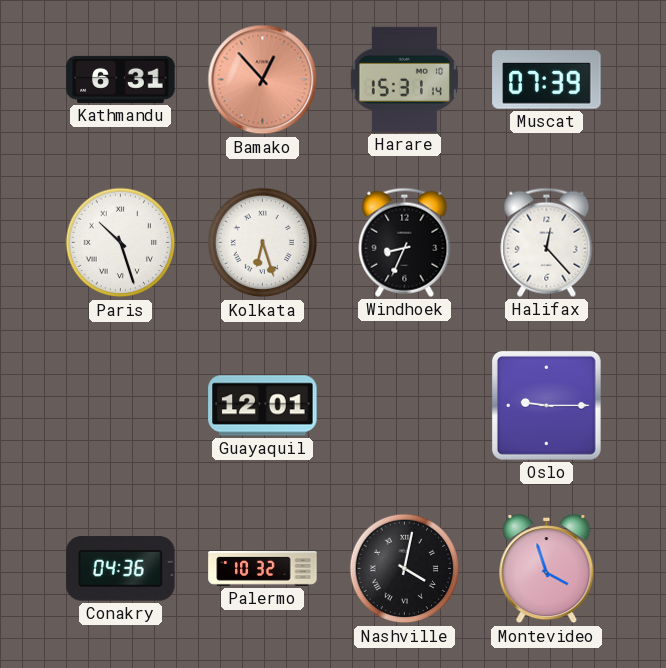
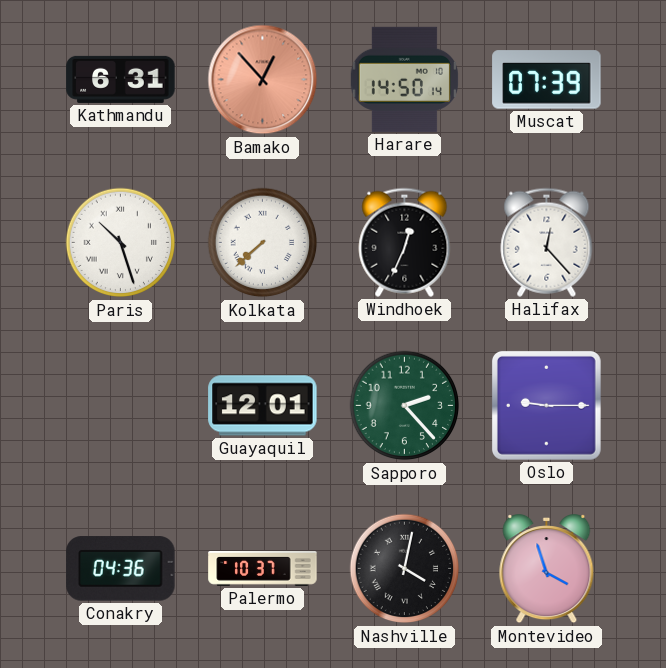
Harare: 15:31 -> 14:50
Kolkata: 6:27 -> 7:38
Windhoek: 8:34 -> 12:34
Sapporo: none -> 2:23
Palermo: 10:32 -> 10:37
